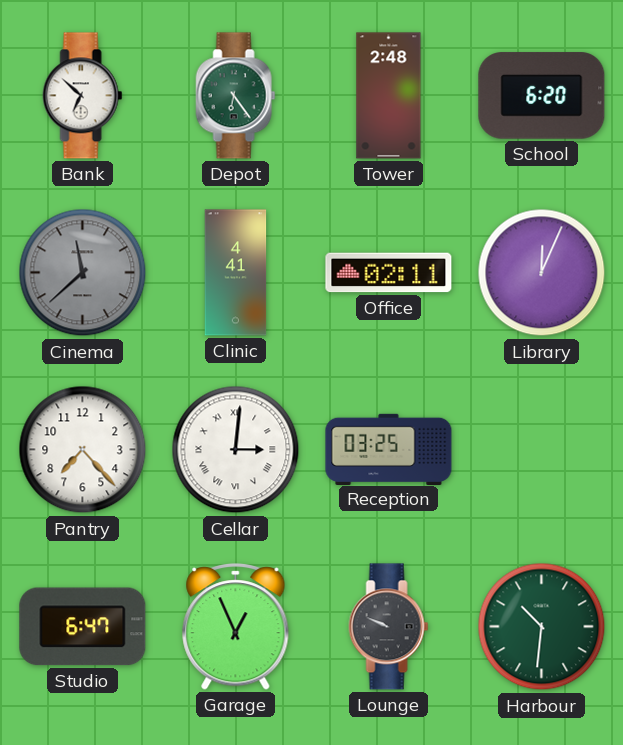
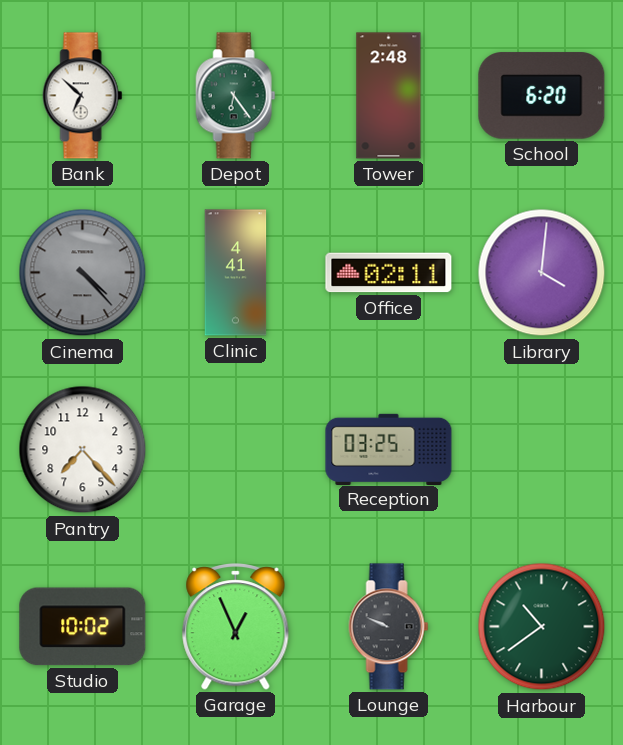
Cinema: 11:38 -> 4:23
Library: 12:04 -> 4:01
Cellar: 3:01 -> none
Studio: 6:47 -> 10:02
Harbour: 10:31 -> 10:39
